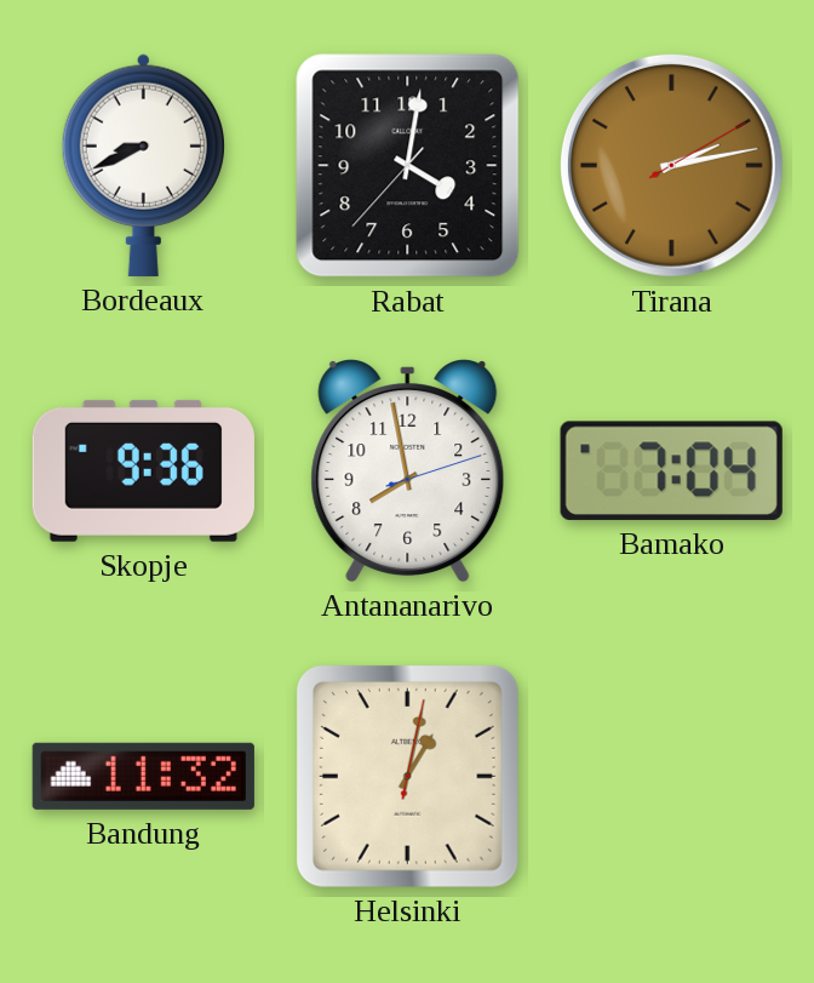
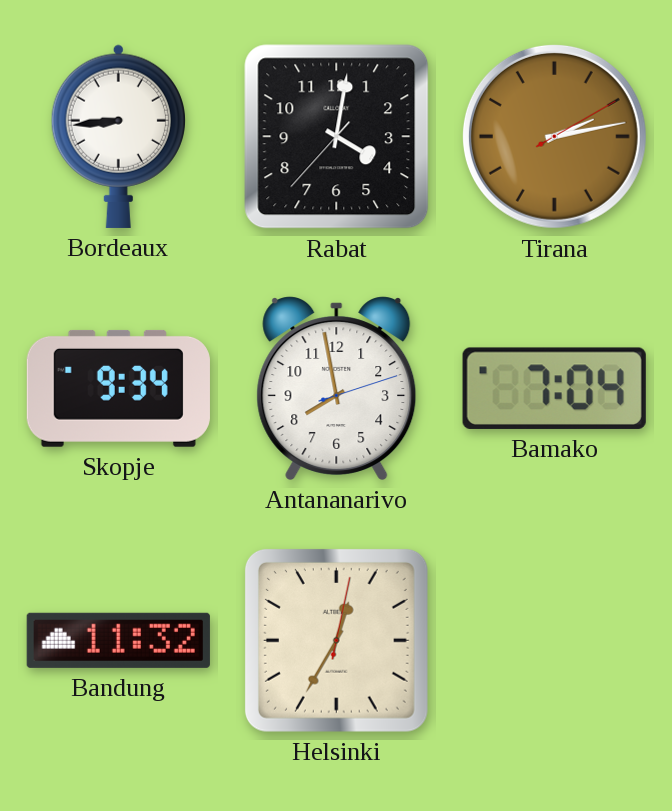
Bordeaux: 8:41 -> 8:44
Skopje: 9:36 -> 9:34
Helsinki: 1:02 -> 12:35
